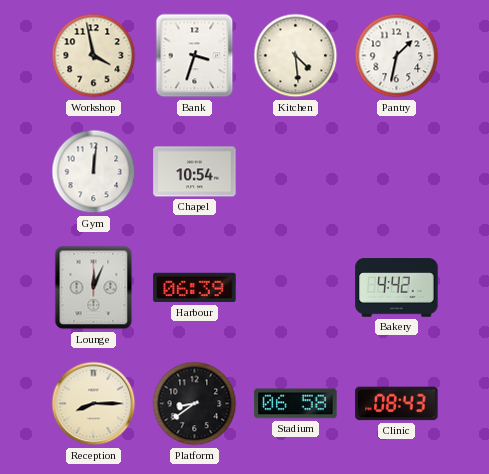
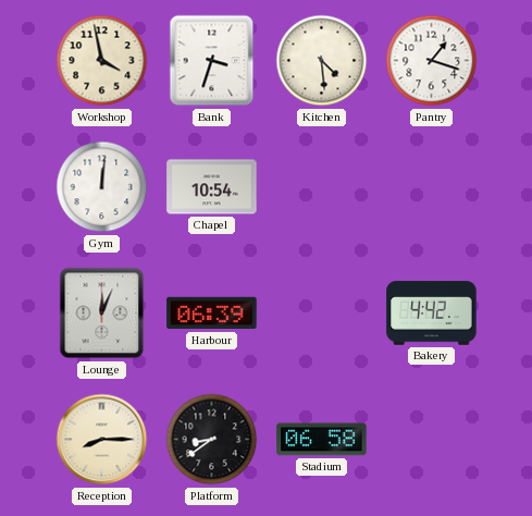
Pantry: 1:32 -> 1:18
Clinic: 08:43 -> none
